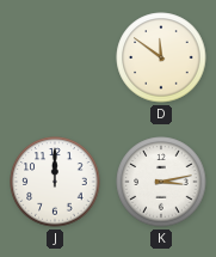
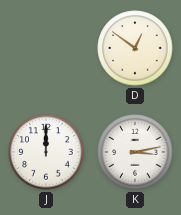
D: 11:51 -> 12:51
